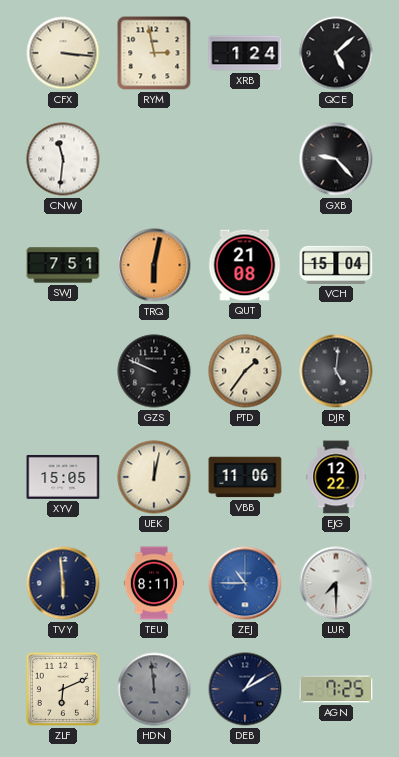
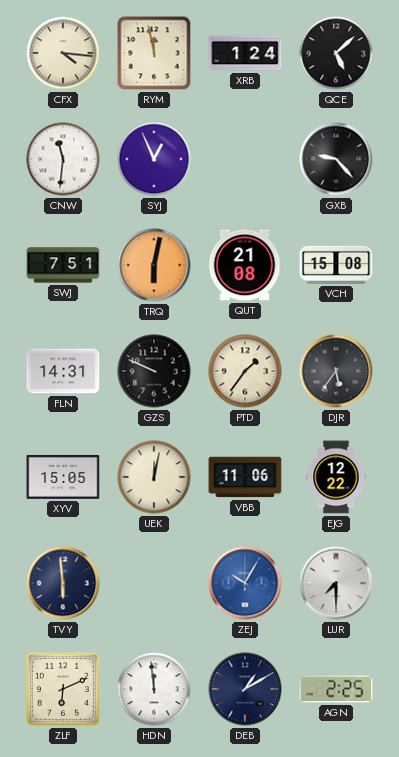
CFX: 3:16 -> 4:16
RYM: 2:58 -> 11:58
SYJ: none -> 12:56
VCH: 15:04 -> 15:08
FLN: none -> 14:31
DJR: 5:01 -> 5:36
TEU: 8:11 -> none
ZEJ: 10:45 -> 10:05
HDN dial: grey -> white
AGN: 7:25 -> 2:25
